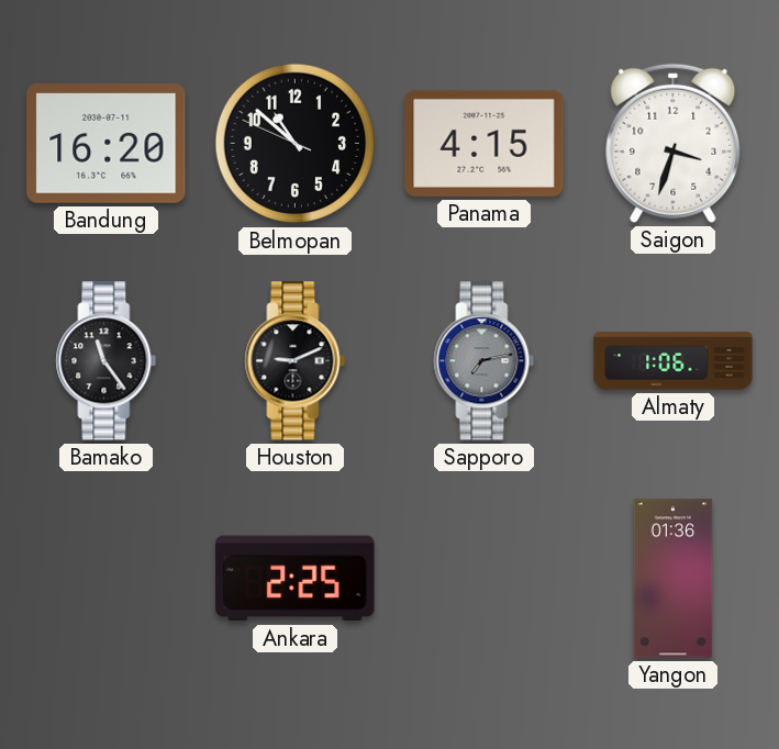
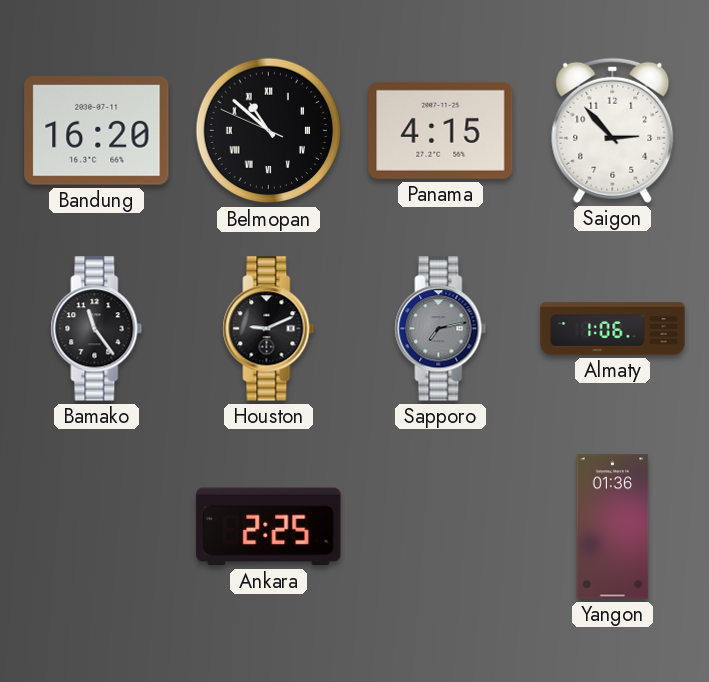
Belmopan numerals: Arabic -> Roman
Saigon: 3:33 -> 2:53
